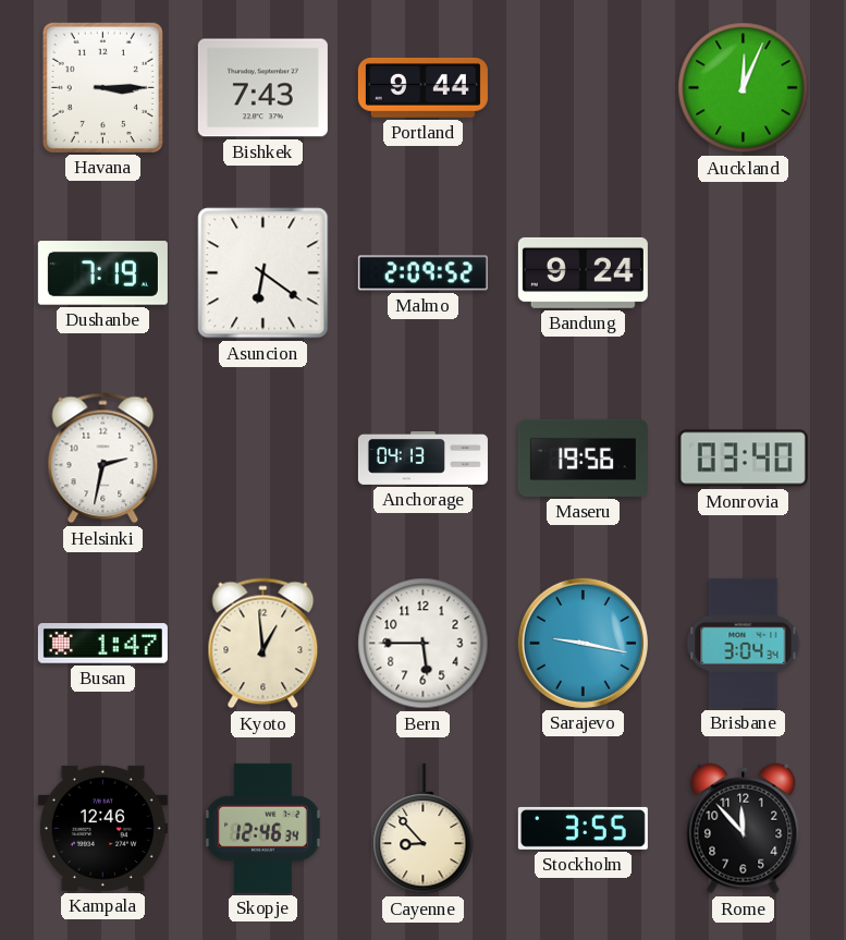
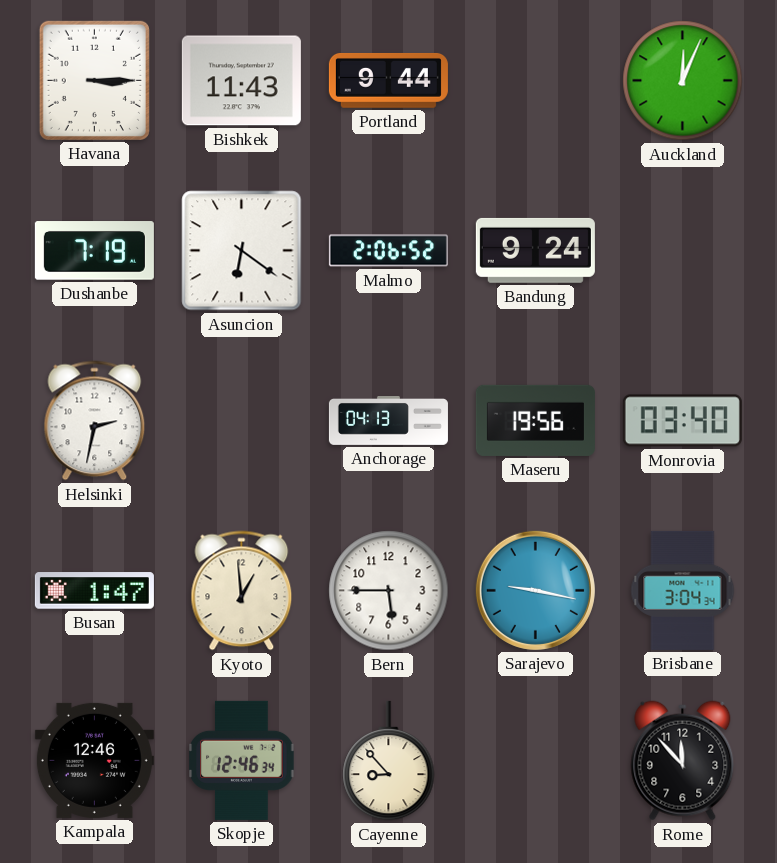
Bishkek: 7:43 -> 11:43
Malmo: 2:09 -> 2:06
Stockholm: 3:55 -> none
